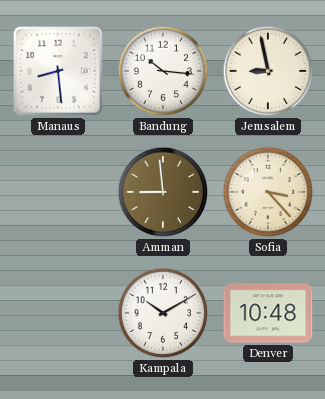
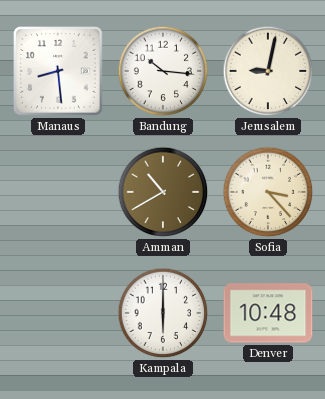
Jerusalem: 8:58 -> 9:02
Amman: 8:59 -> 10:40
Kampala: 10:10 -> 6:00
